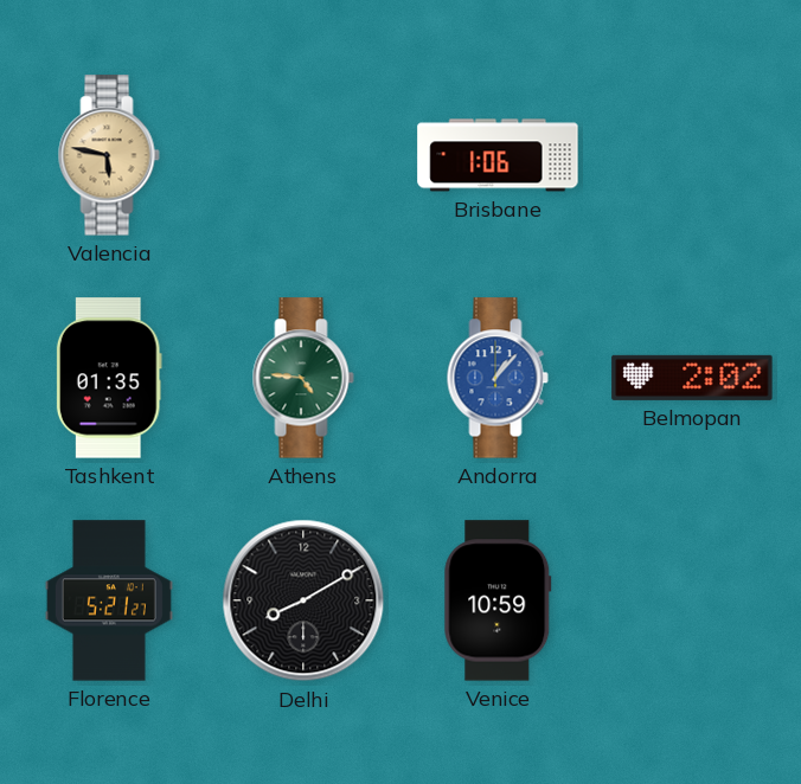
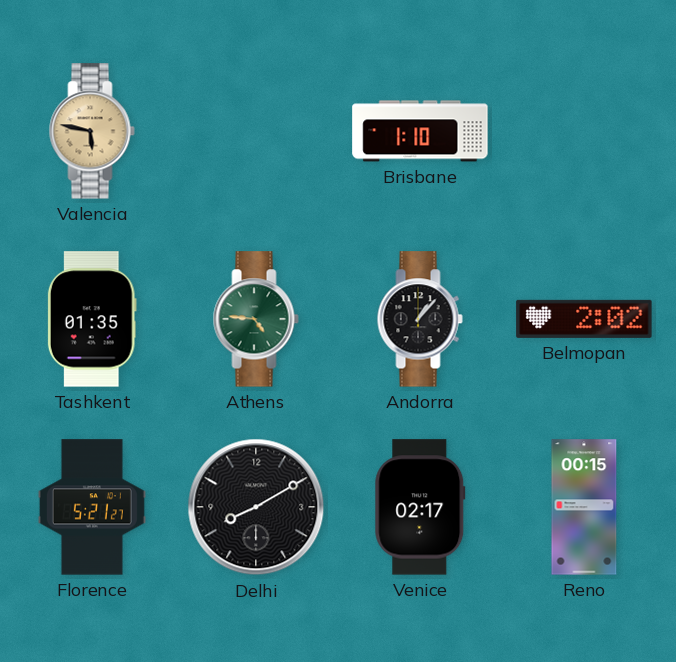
Brisbane: 1:06 -> 1:10
Andorra dial: blue -> black
Venice: 10:59 -> 02:17
Reno: none -> 00:15
